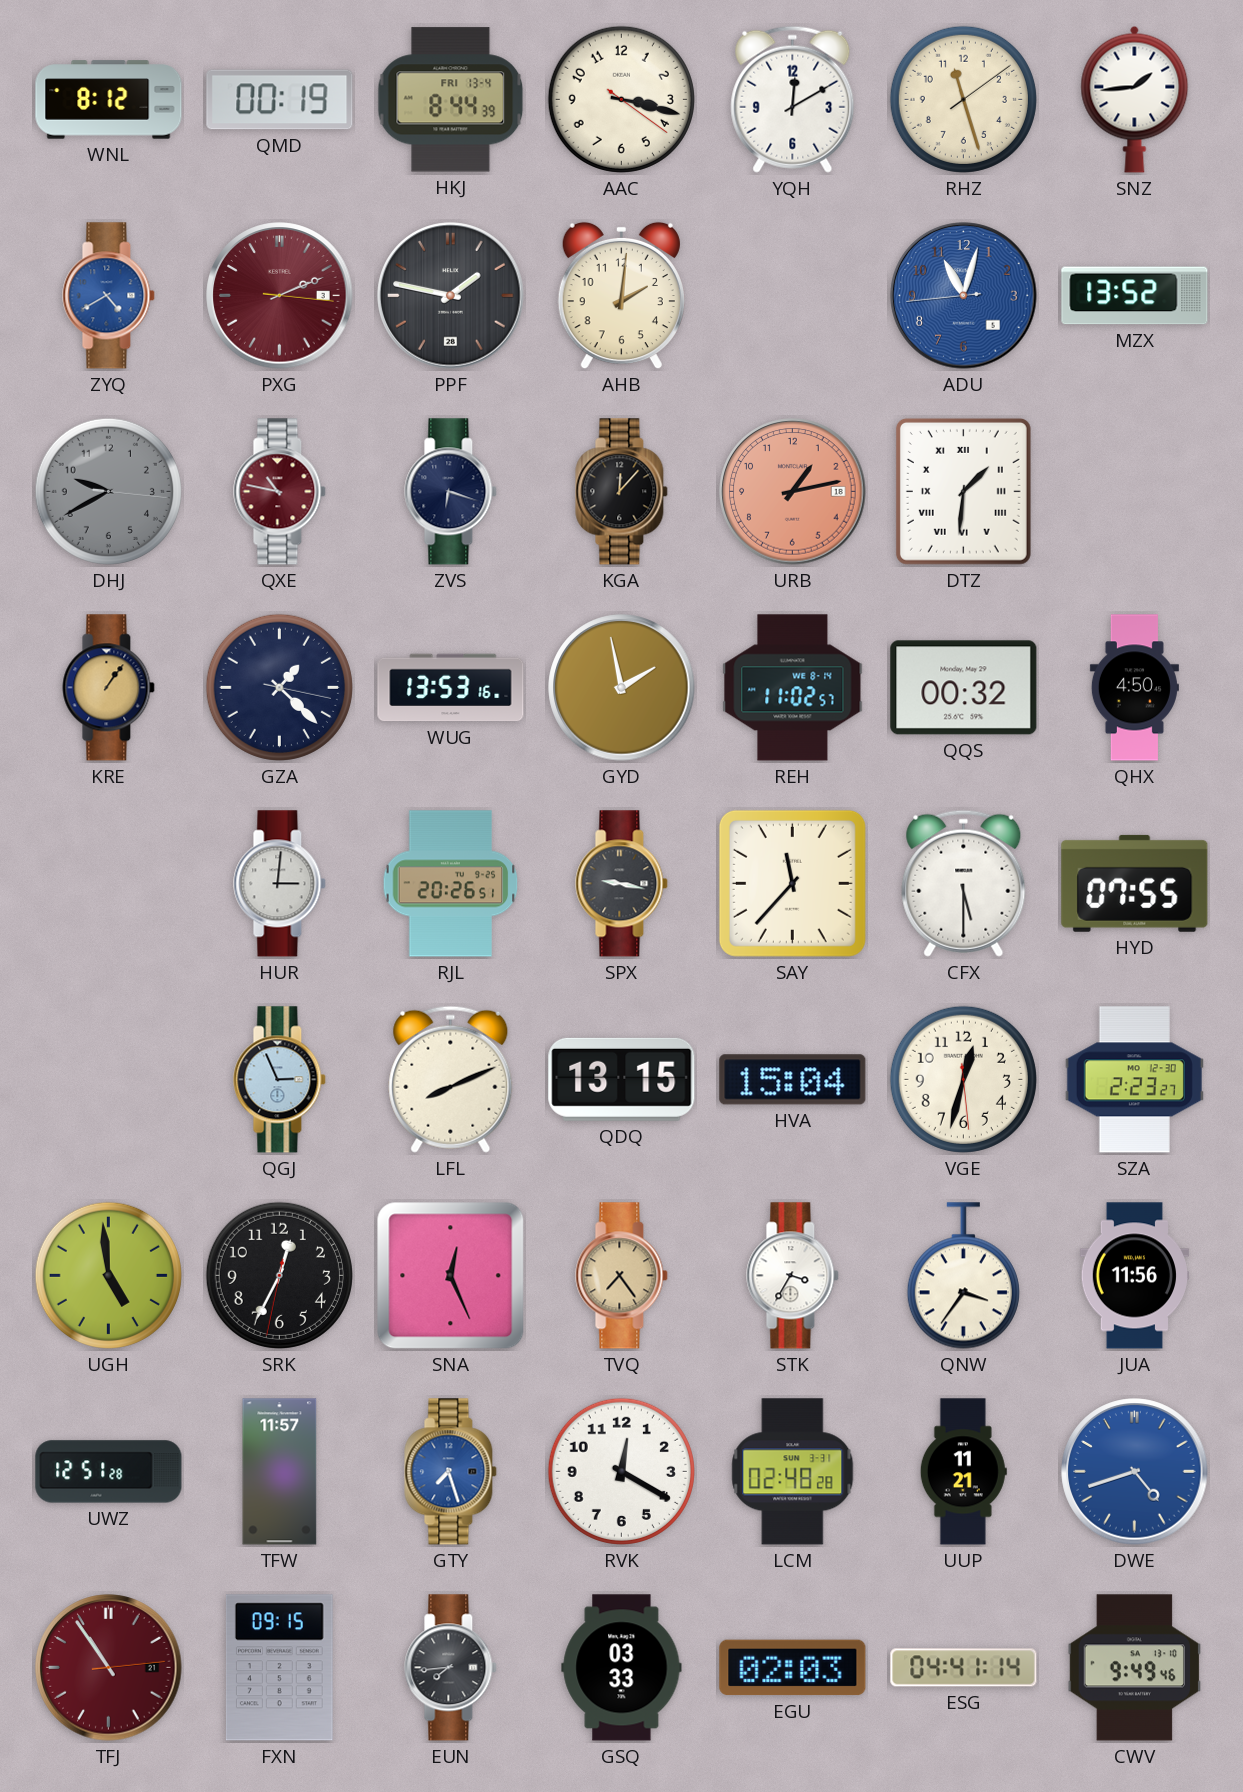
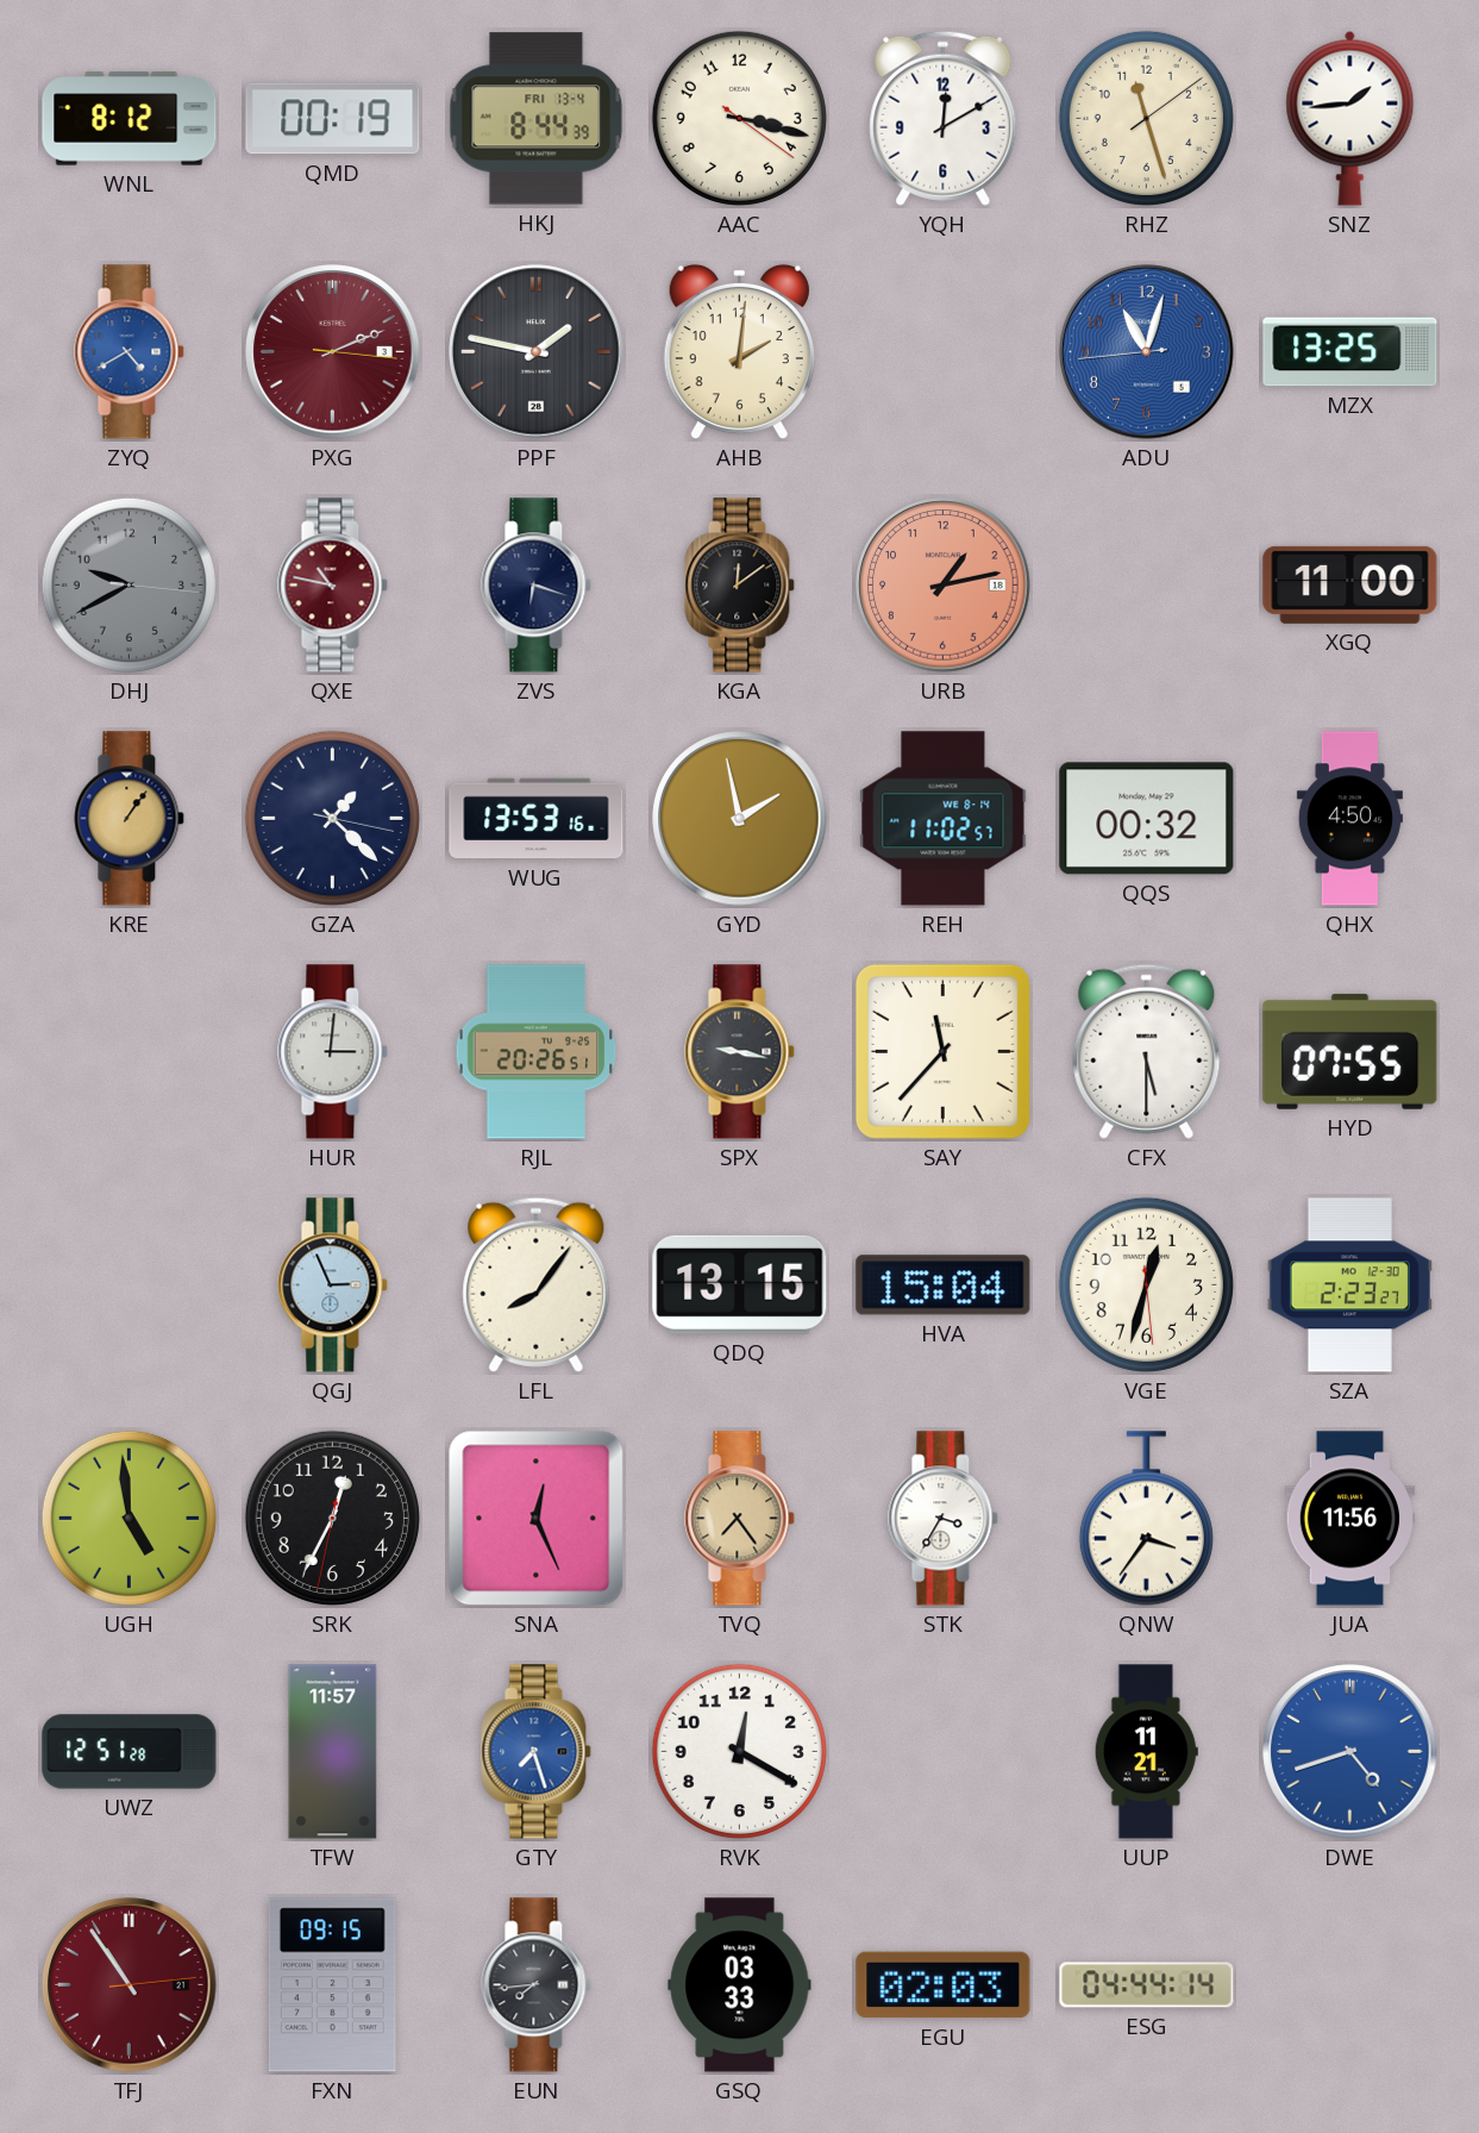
MZX: 13:52 -> 13:25
KGA: 12:07 -> 12:09
DTZ: 1:31 -> none
XGQ: none -> 11:00
LFL: 8:11 -> 8:06
LCM: 02:48 -> none
ESG: 04:41 -> 04:44
CWV: 9:49 -> none
